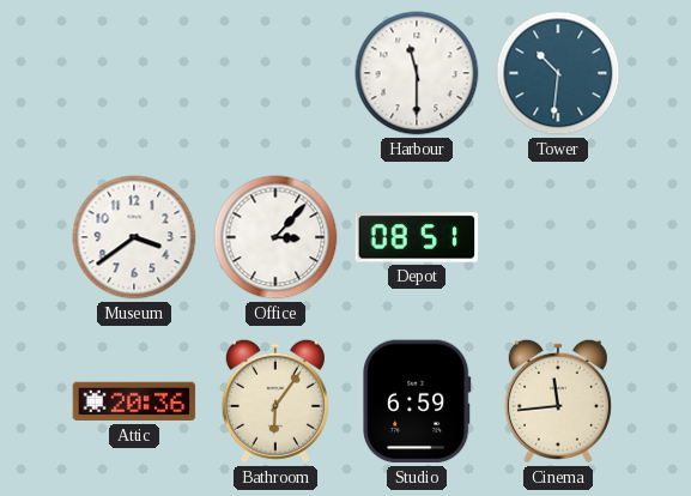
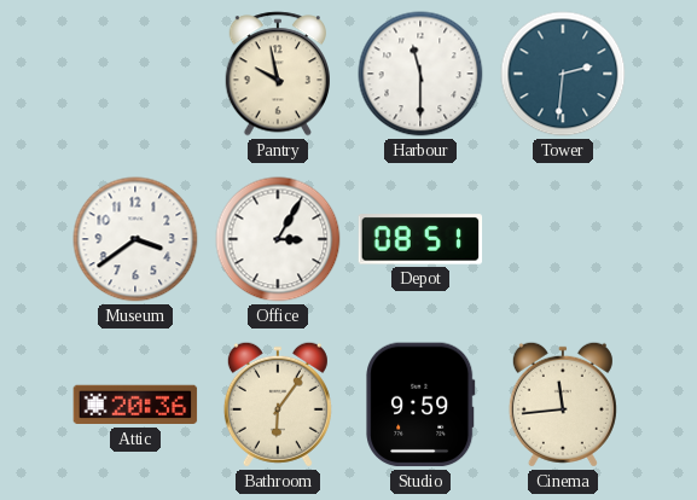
Pantry: none -> 9:58
Tower: 10:31 -> 2:31
Office: 3:07 -> 3:05
Studio: 6:59 -> 9:59
